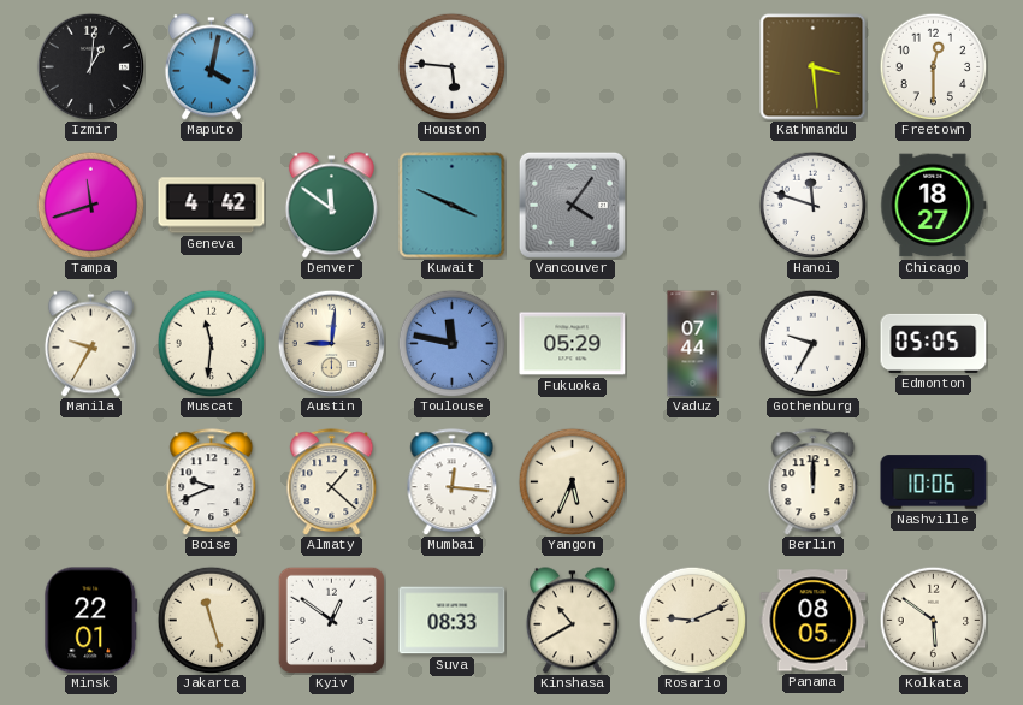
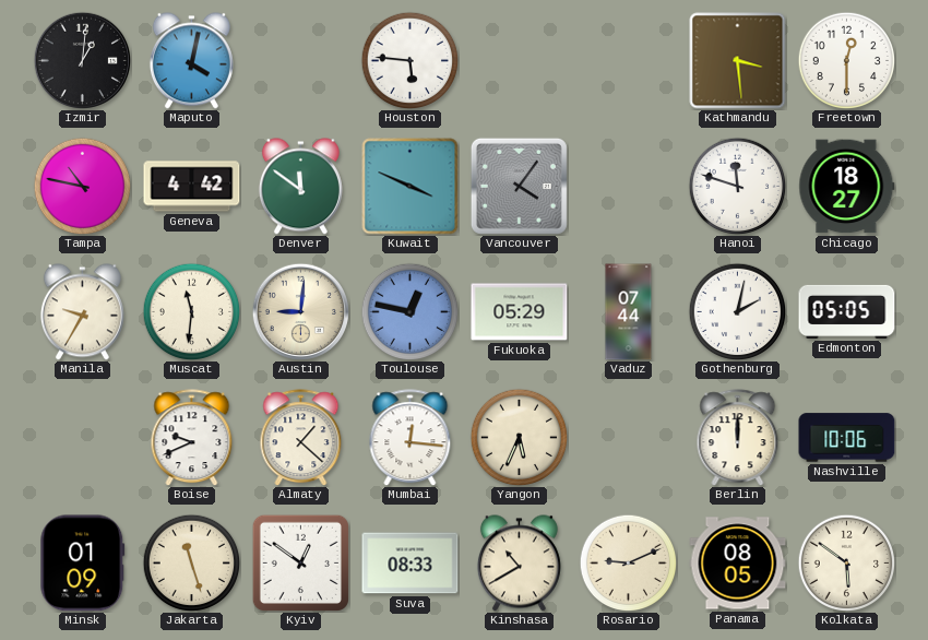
Tampa: 11:42 -> 10:47
Toulouse: 11:47 -> 12:47
Gothenburg: 9:35 -> 2:02
Minsk: 22:01 -> 01:09
